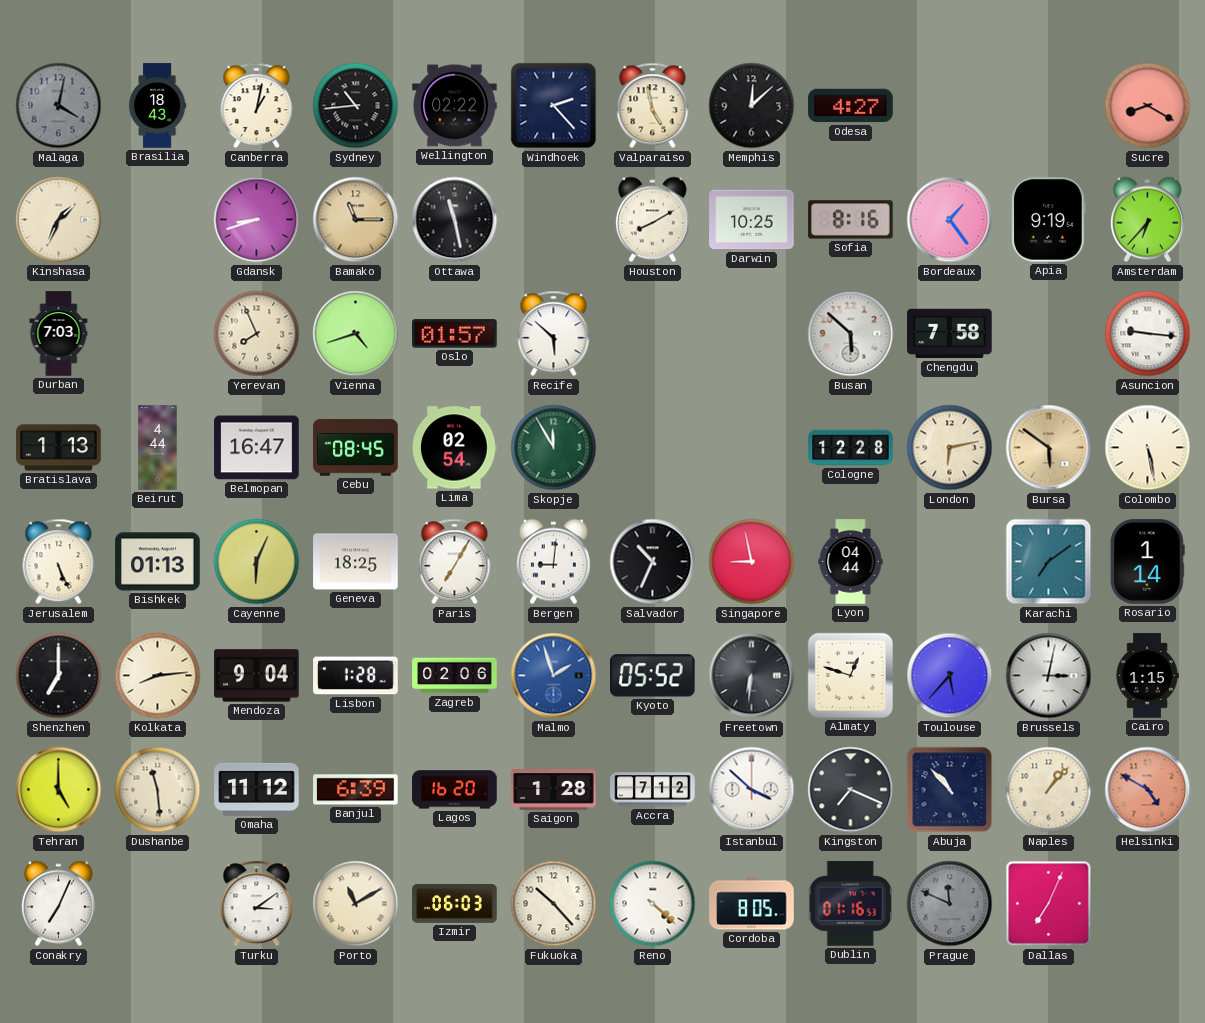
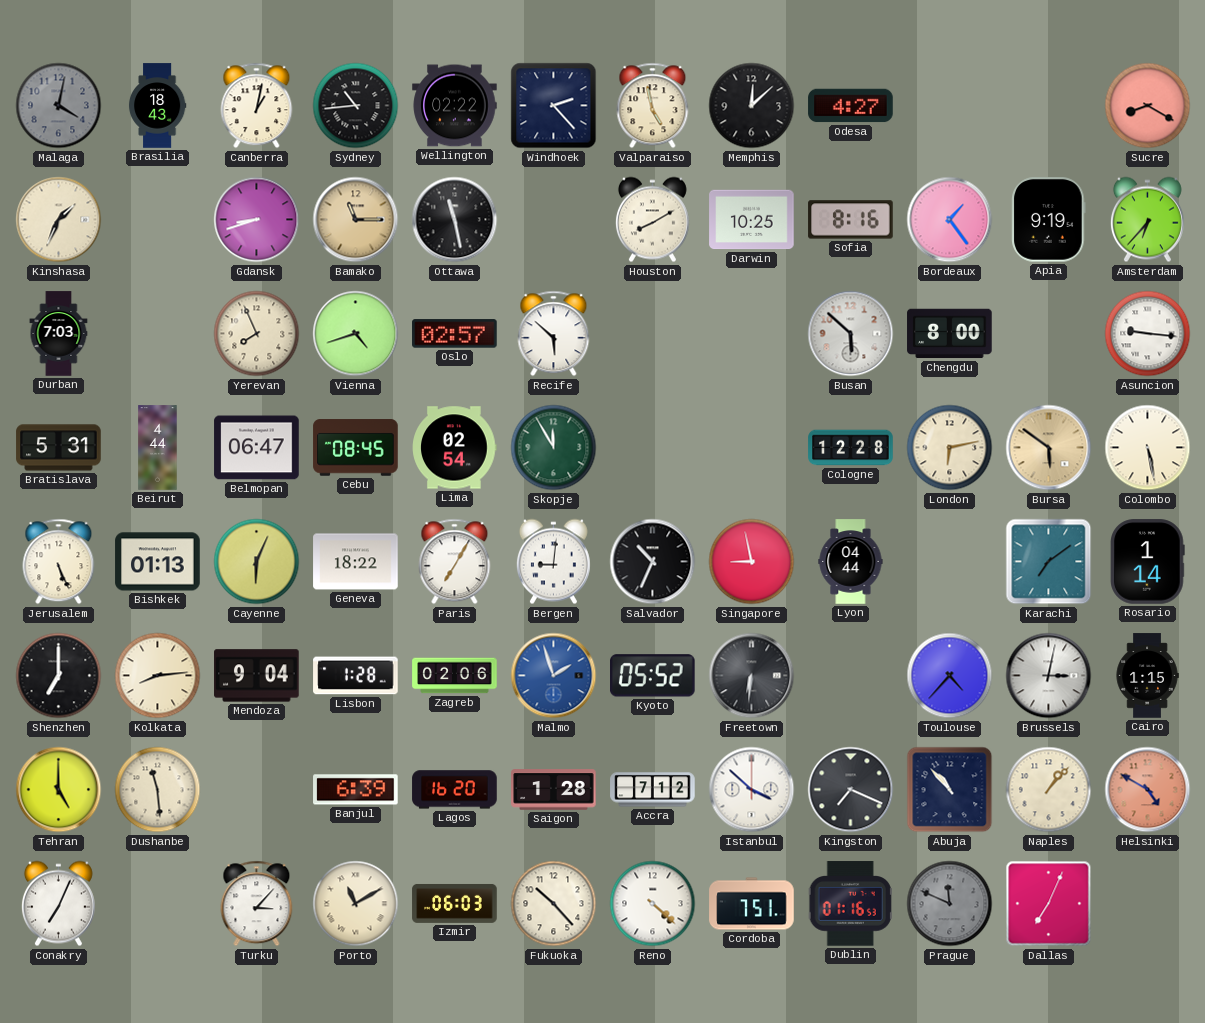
Oslo: 01:57 -> 02:57
Chengdu: 7:58 -> 8:00
Bratislava: 1:13 -> 5:31
Belmopan: 16:47 -> 06:47
Geneva: 18:25 -> 18:22
Almaty: 12:48 -> none
Toulouse: 5:37 -> 4:37
Omaha: 11:12 -> none
Turku: 3:09 -> 3:07
Cordoba: 8:05 -> 7:51
